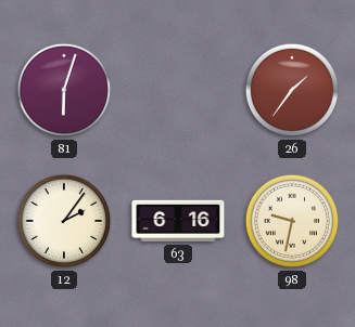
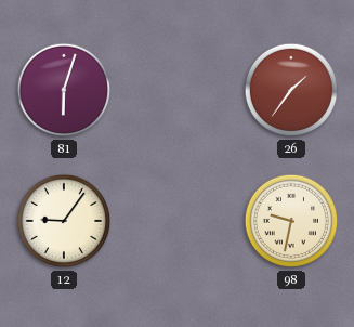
12: 2:06 -> 9:06
63: 6:16 -> none
